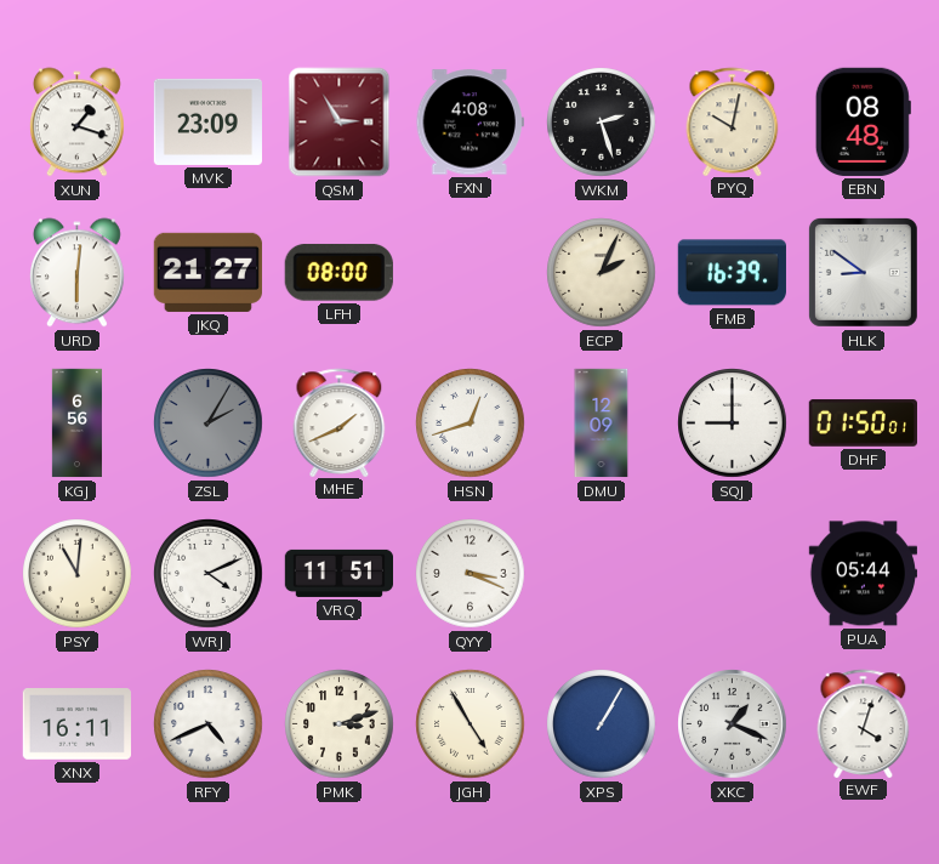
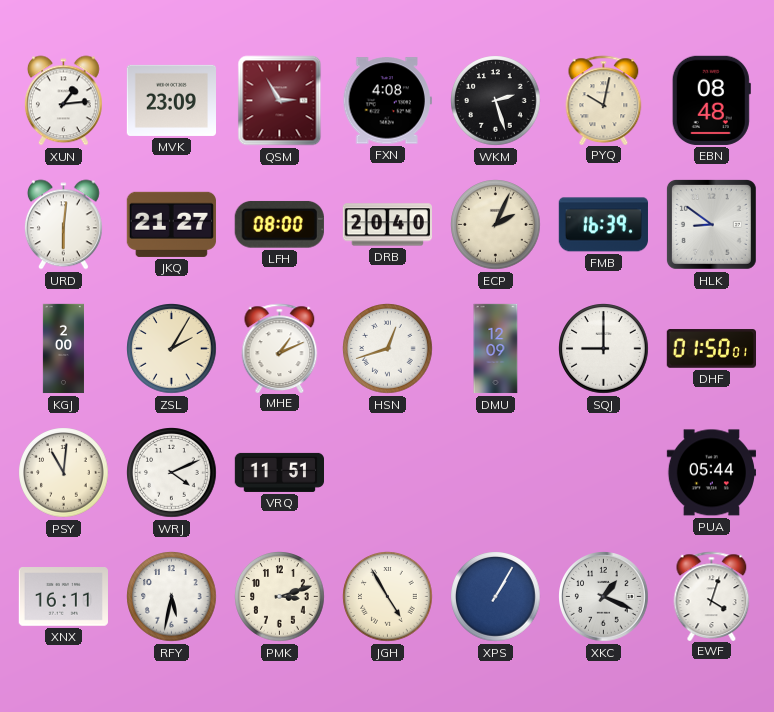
XUN: 1:18 -> 1:14
DRB: none -> 20:40
KGJ: 6:56 -> 2:00
ZSL dial: grey -> cream
MHE: 1:41 -> 1:11
QYY: 3:19 -> none
RFY: 4:41 -> 5:32
